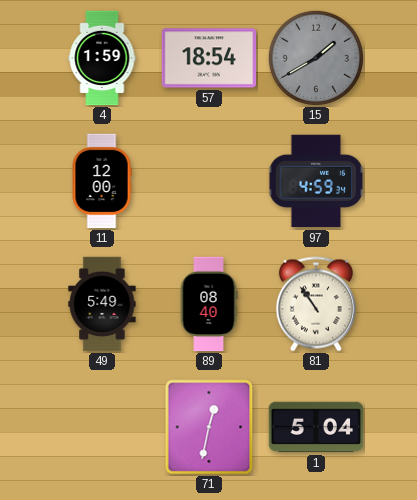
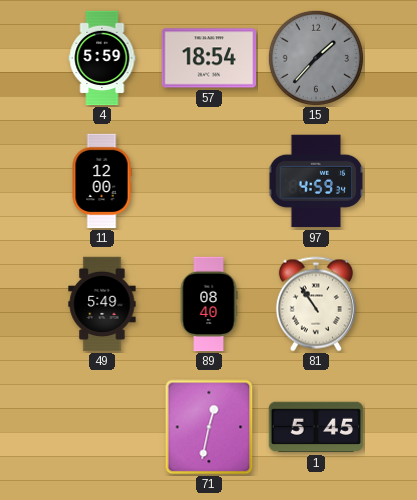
4: 1:59 -> 5:59
15: 1:40 -> 1:37
1: 5:04 -> 5:45
